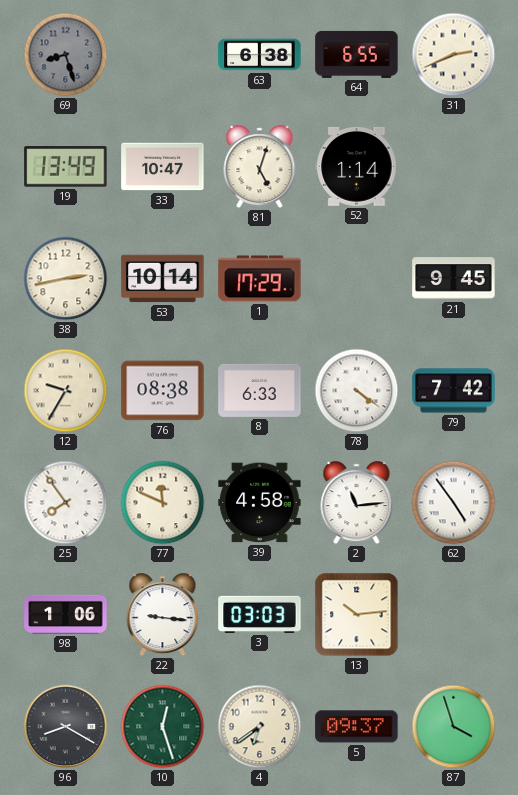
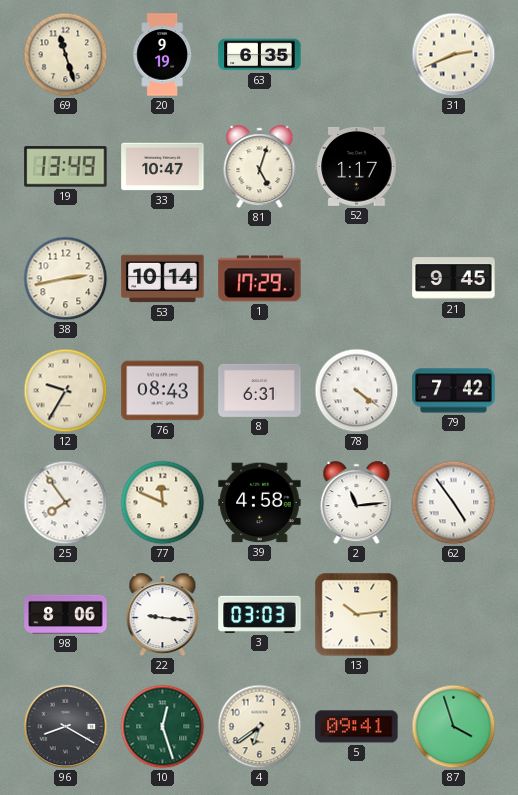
69: 8:27 -> 11:27
69 dial: grey -> cream
20: none -> 9:19
63: 6:38 -> 6:35
64: 6:55 -> none
52: 1:14 -> 1:17
76: 08:38 -> 08:43
8: 6:33 -> 6:31
98: 1:06 -> 8:06
5: 09:37 -> 09:41
